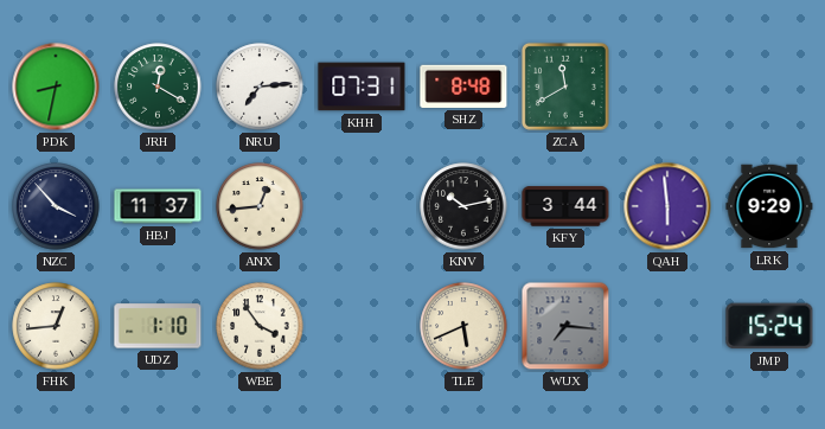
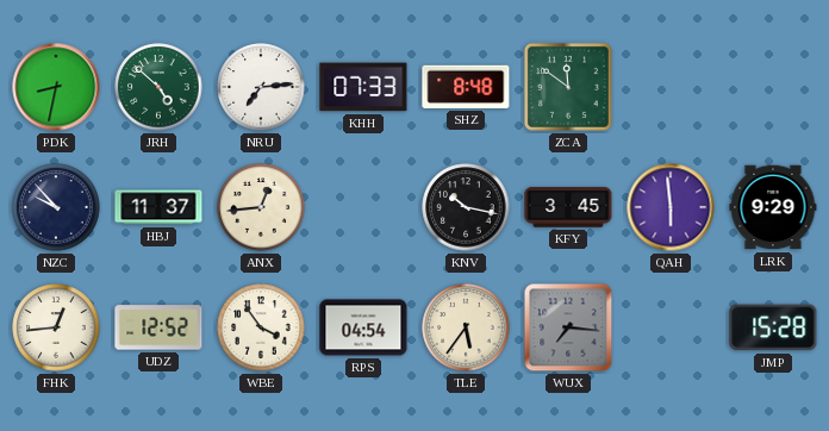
JRH: 12:20 -> 4:52
KHH: 07:31 -> 07:33
ZCA: 11:40 -> 11:51
NZC: 3:53 -> 9:53
KNV: 10:13 -> 10:17
KFY: 3:44 -> 3:45
UDZ: 1:10 -> 12:52
RPS: none -> 04:54
TLE: 5:41 -> 5:36
JMP: 15:24 -> 15:28
